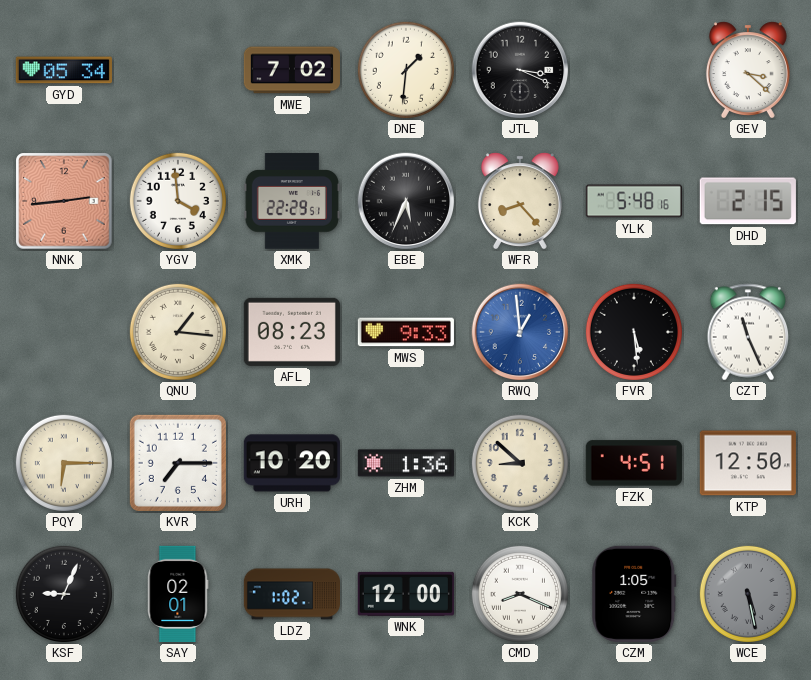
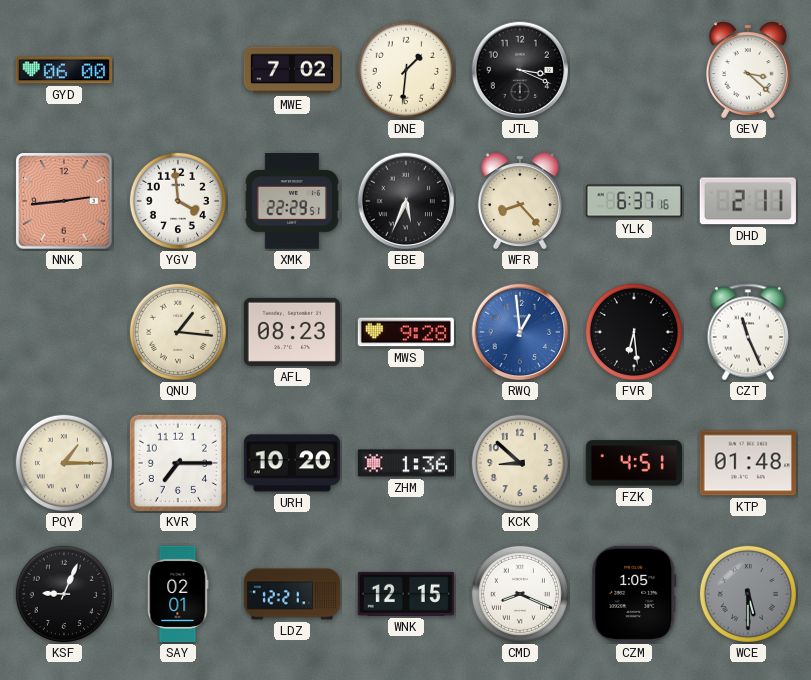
GYD: 05:34 -> 06:00
YLK: 5:48 -> 6:37
DHD: 2:15 -> 2:11
MWS: 9:33 -> 9:28
FVR: 5:29 -> 6:29
PQY: 6:15 -> 1:15
KTP: 12:50 -> 01:48
LDZ: 1:02 -> 12:21
WNK: 12:00 -> 12:15
WCE: 5:28 -> 5:30
